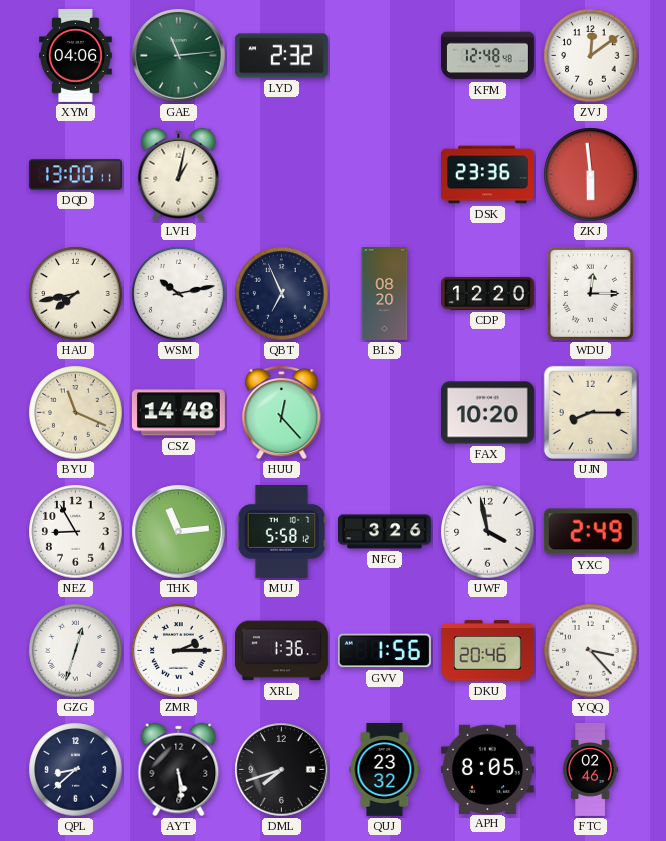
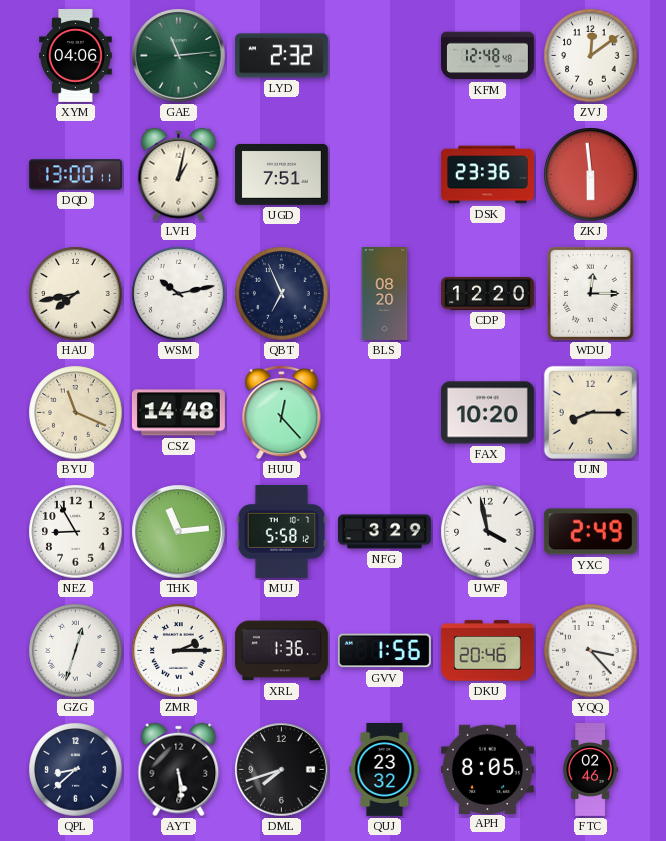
UGD: none -> 7:51
NFG: 3:26 -> 3:29
